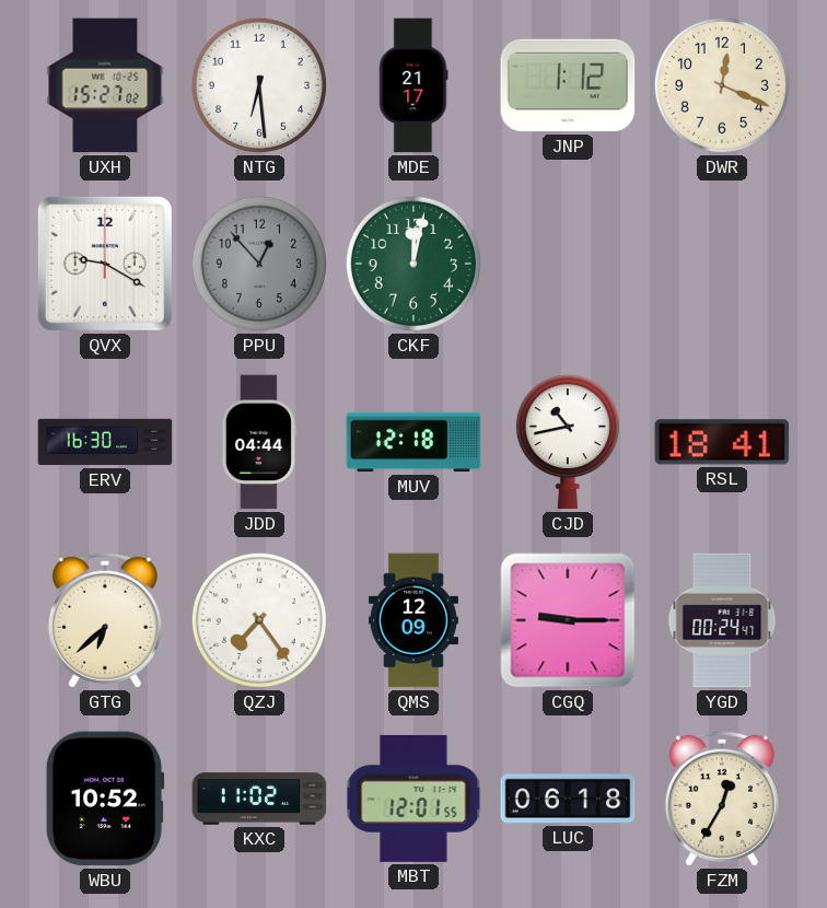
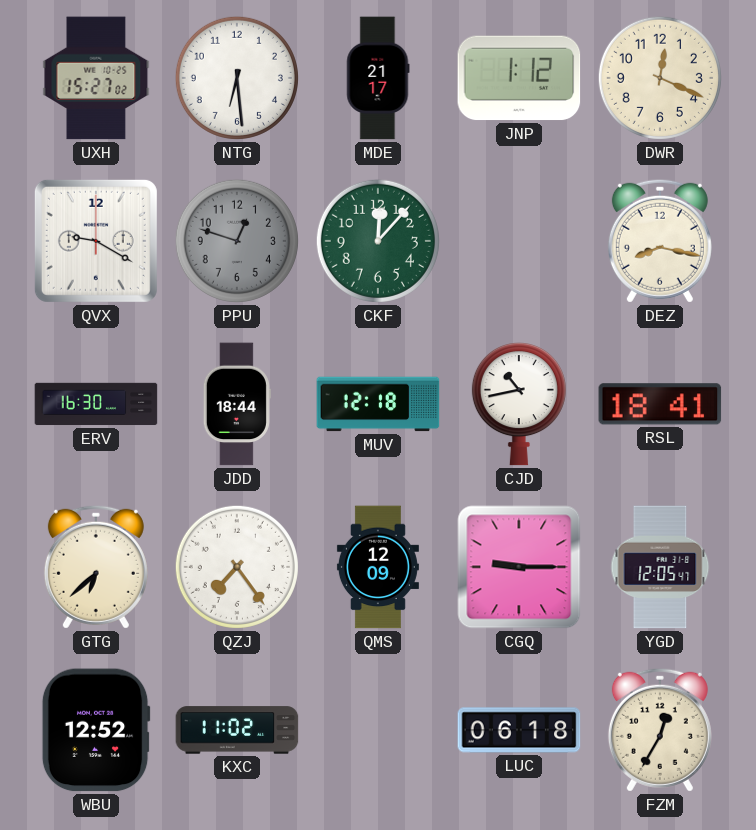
PPU: 12:53 -> 12:48
CKF: 12:02 -> 12:07
DEZ: none -> 8:17
JDD: 04:44 -> 18:44
YGD: 00:24 -> 12:05
WBU: 10:52 -> 12:52
MBT: 12:01 -> none
